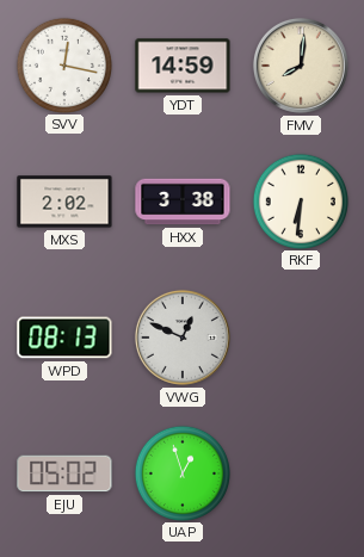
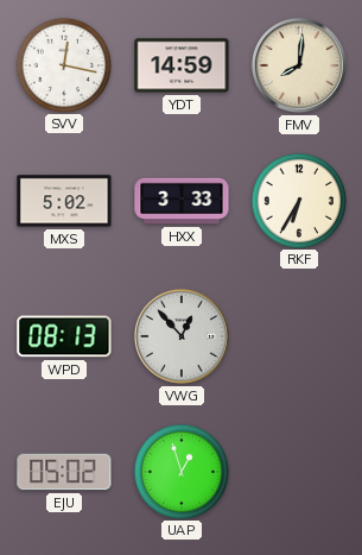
MXS: 2:02 -> 5:02
HXX: 3:38 -> 3:33
RKF: 6:31 -> 6:35
VWG: 12:49 -> 12:53
